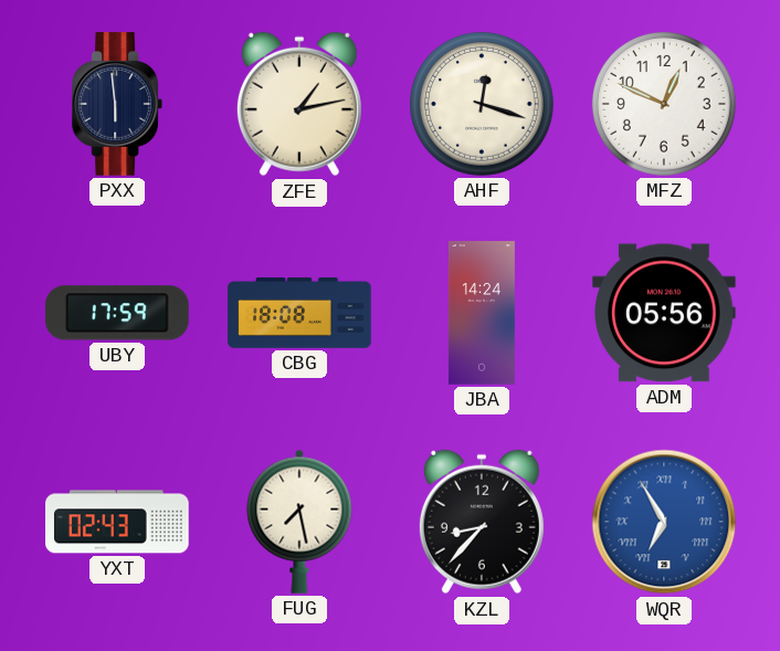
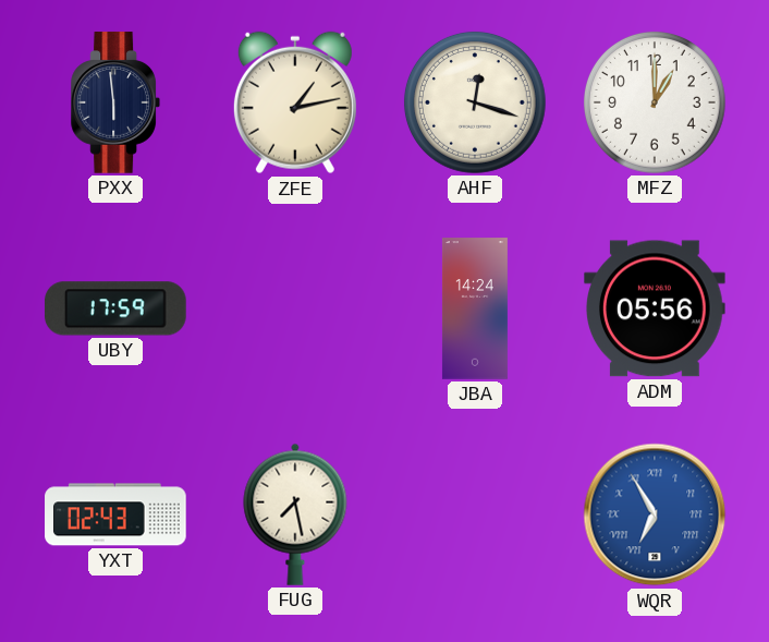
MFZ: 12:49 -> 1:00
CBG: 18:08 -> none
KZL: 8:37 -> none
